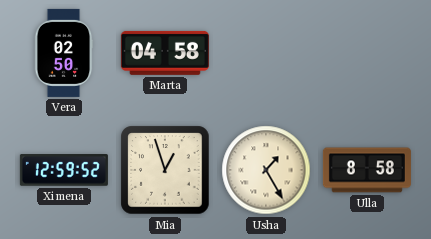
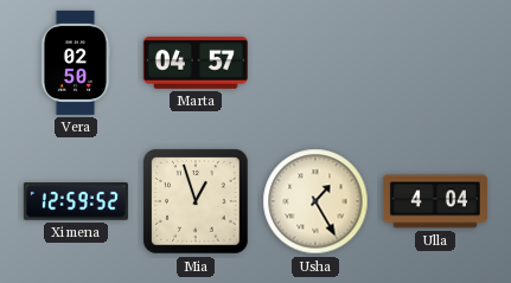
Marta: 04:58 -> 04:57
Ulla: 8:58 -> 4:04
